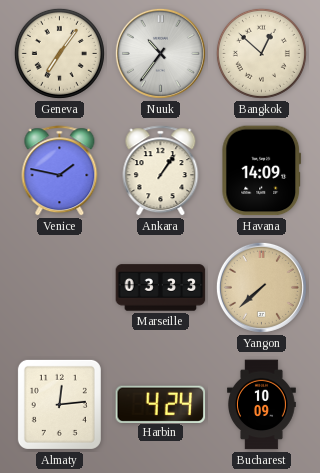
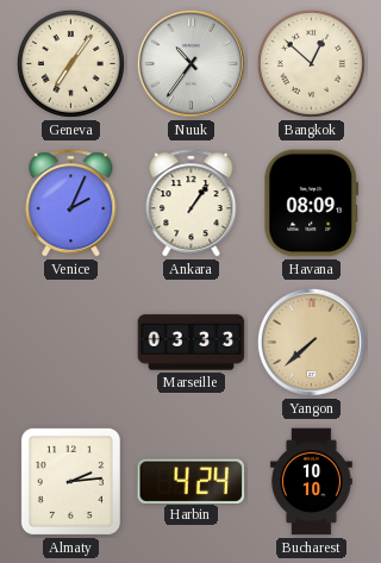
Venice: 1:47 -> 2:04
Havana: 14:09 -> 08:09
Almaty: 12:14 -> 2:14
Bucharest: 10:09 -> 10:10
